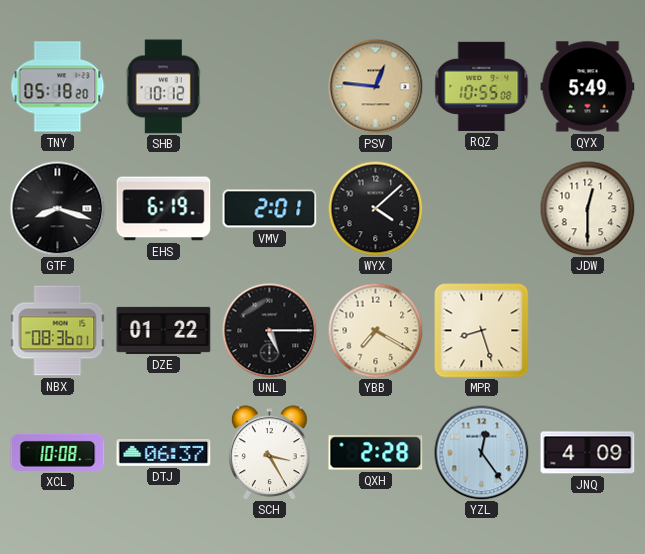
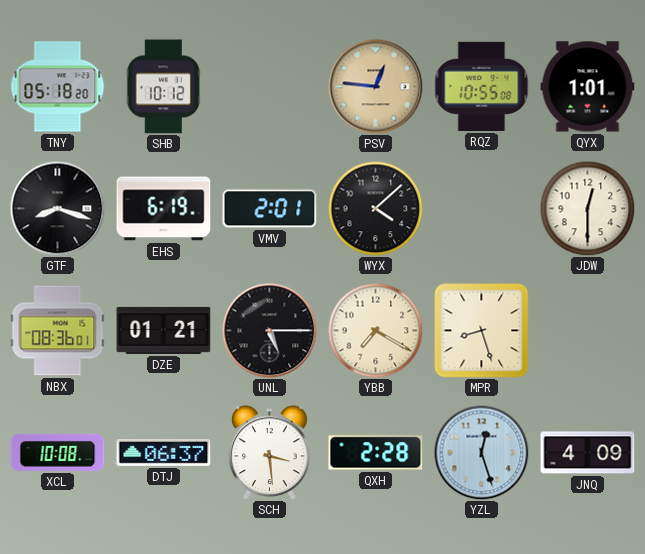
QYX: 5:49 -> 1:01
DZE: 01:22 -> 01:21
SCH: 3:25 -> 3:29
YZL: 12:24 -> 12:27
